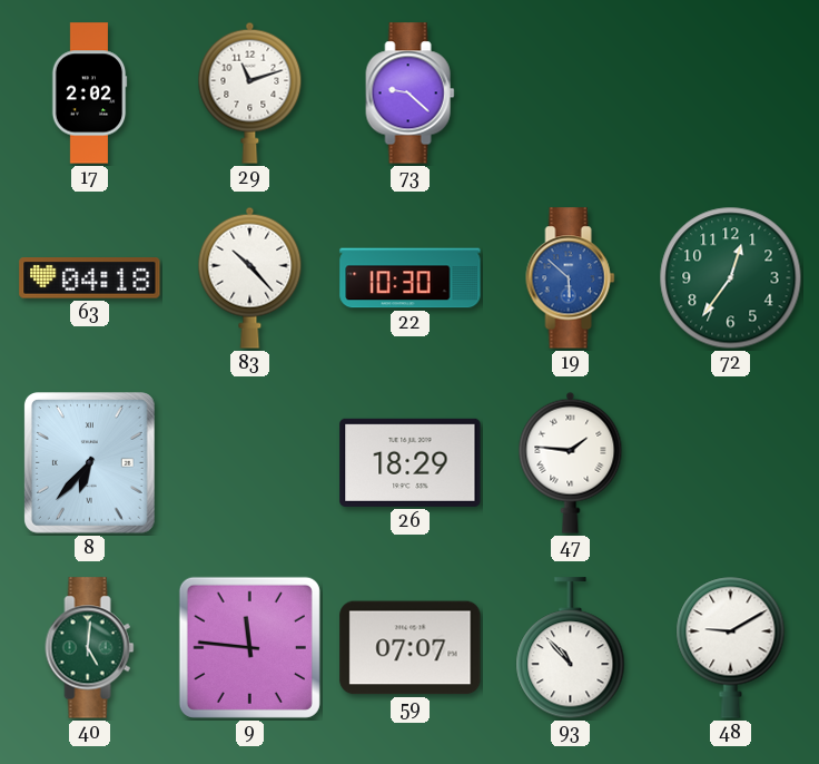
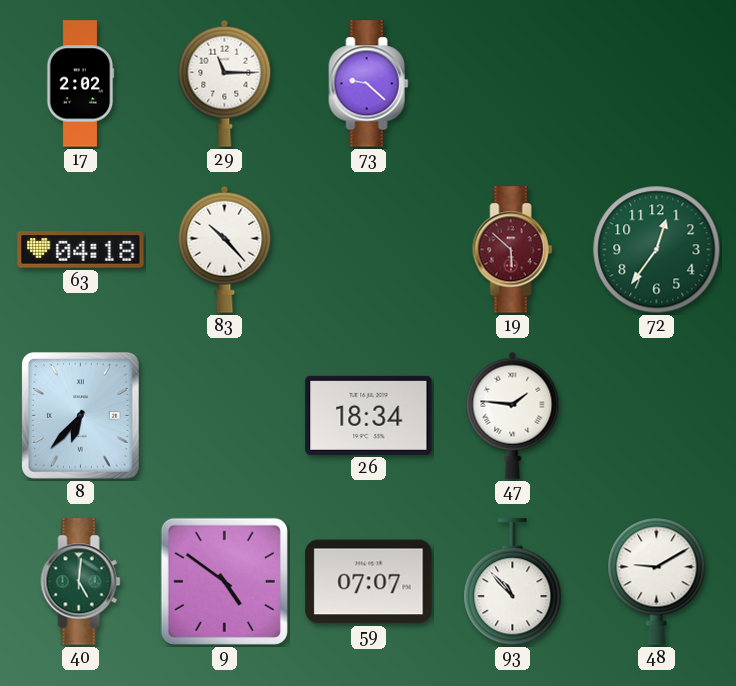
29: 11:12 -> 11:15
22: 10:30 -> none
19 dial: blue -> burgundy
26: 18:29 -> 18:34
9: 11:46 -> 4:51
